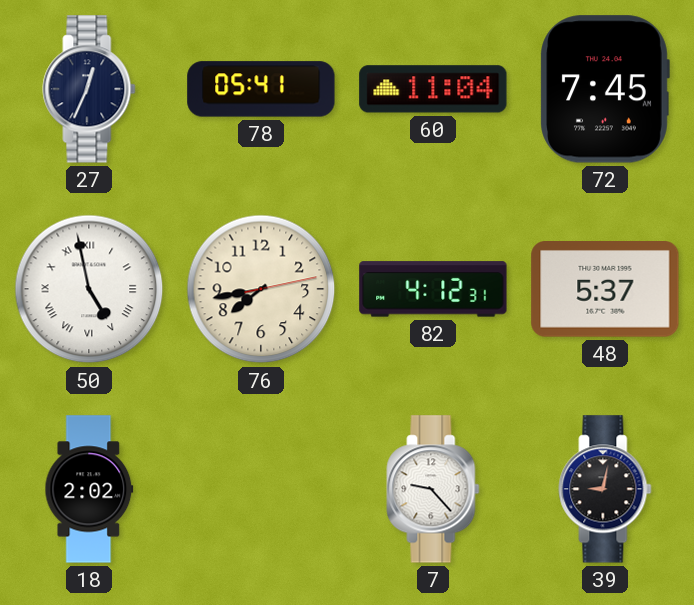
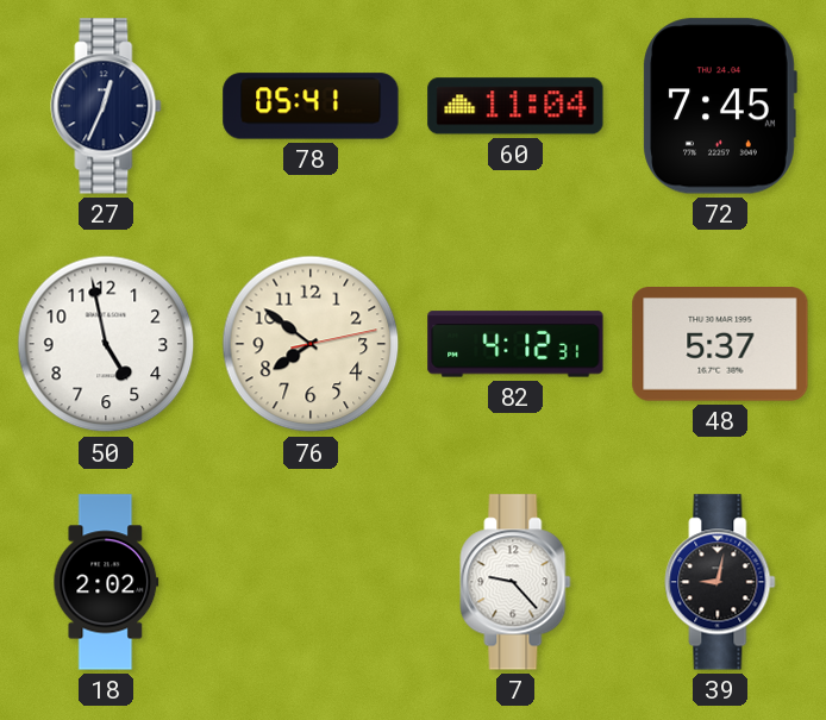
50 numerals: Roman -> Arabic
76: 7:43 -> 7:51
